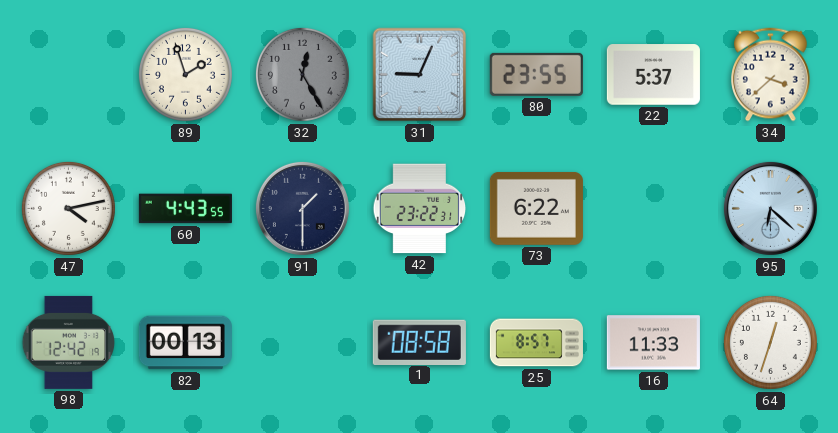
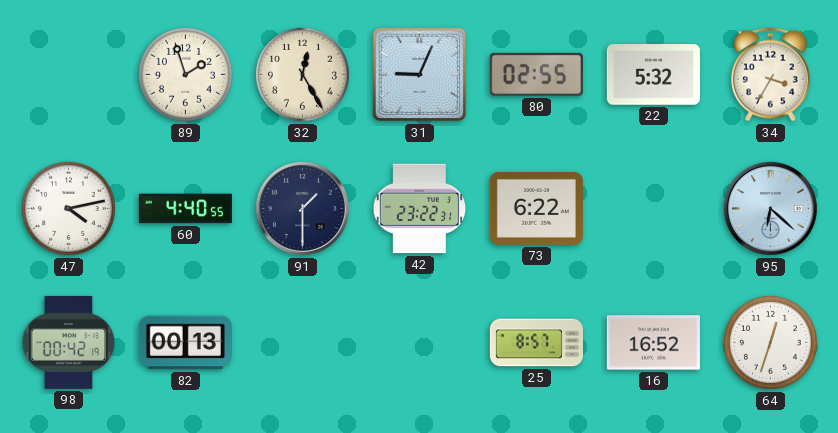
32 dial: grey -> cream
80: 23:55 -> 02:55
22: 5:37 -> 5:32
34: 3:38 -> 3:35
60: 4:43 -> 4:40
98: 12:42 -> 00:42
1: 08:58 -> none
16: 11:33 -> 16:52
